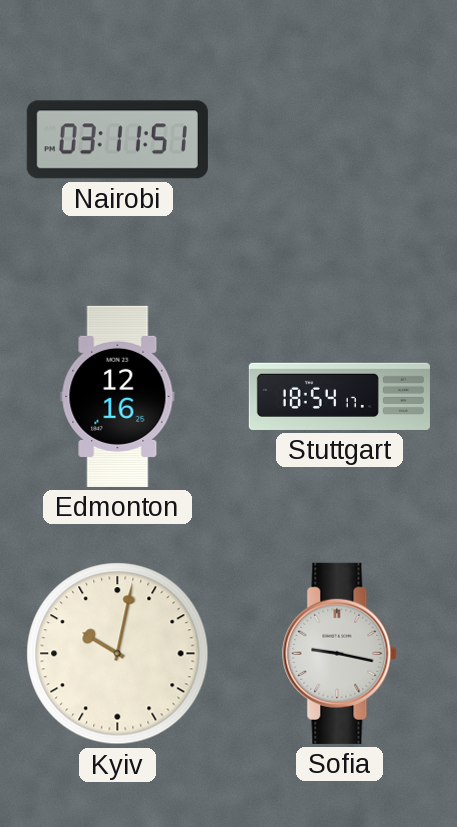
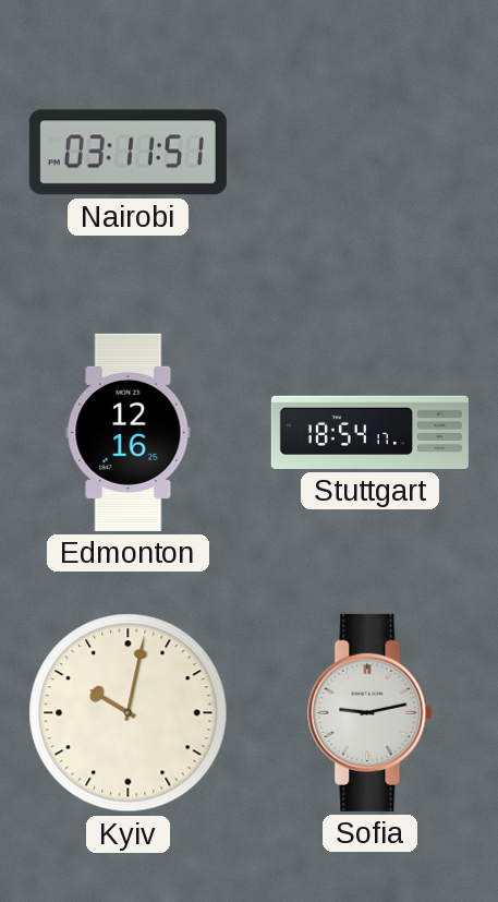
Sofia: 9:17 -> 9:13
